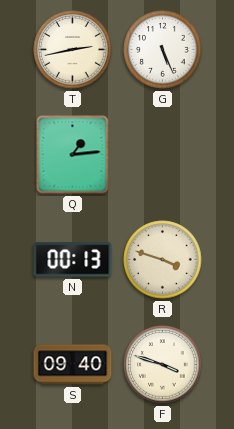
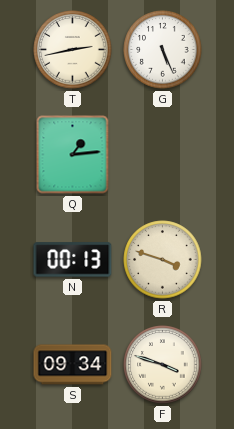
S: 09:40 -> 09:34
